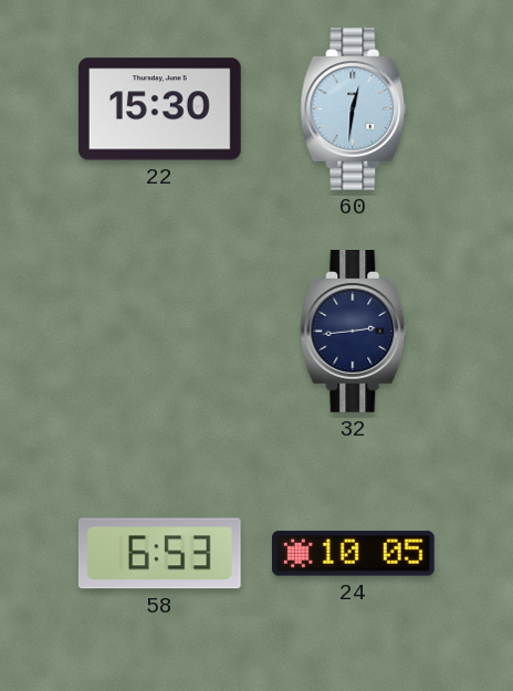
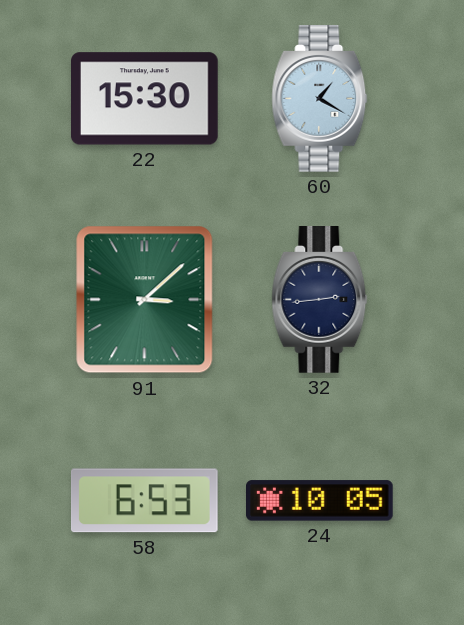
60: 12:31 -> 1:20
91: none -> 3:08
